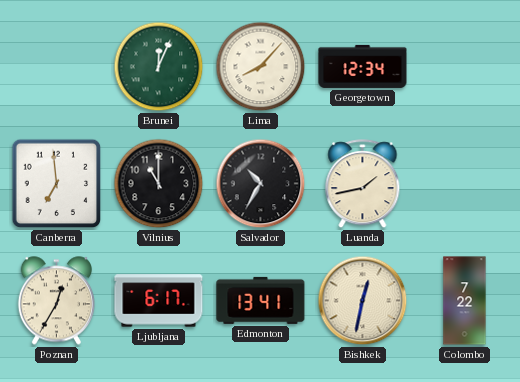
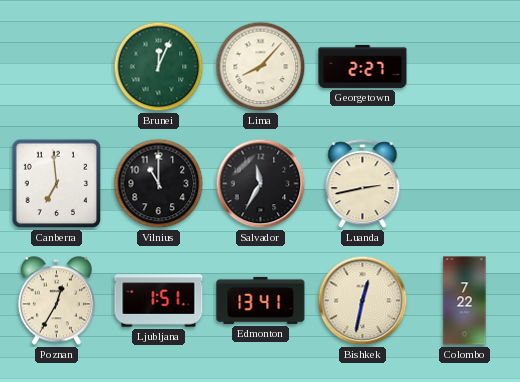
Georgetown: 12:34 -> 2:27
Salvador: 10:35 -> 11:35
Luanda: 1:43 -> 2:43
Ljubljana: 6:17 -> 1:51
